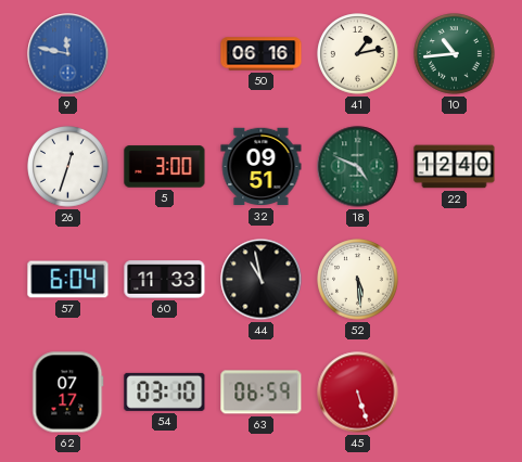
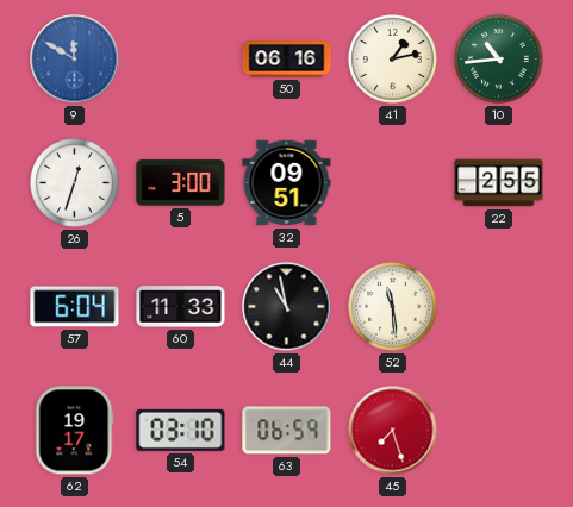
9: 11:47 -> 11:50
18: 4:49 -> none
22: 12:40 -> 2:55
52: 5:29 -> 11:29
62: 07:17 -> 19:17
45: 5:27 -> 7:27
